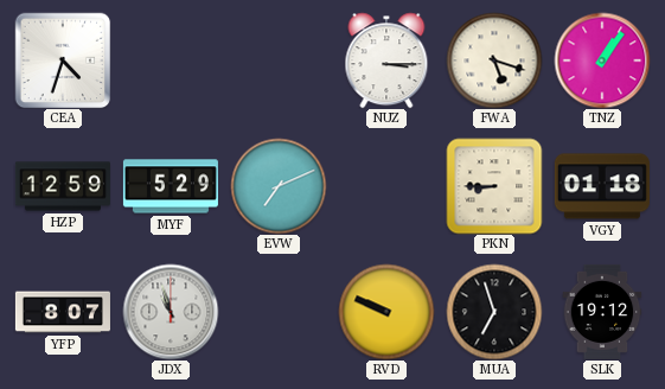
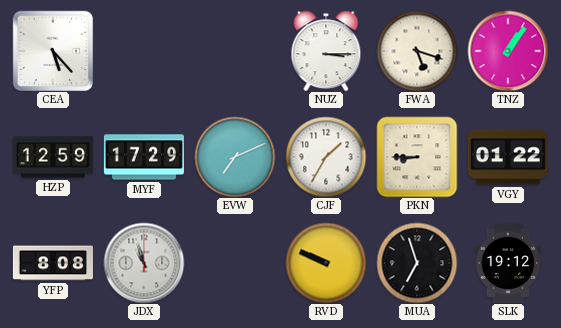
CEA: 4:33 -> 5:23
MYF: 5:29 -> 17:29
CJF: none -> 1:35
VGY: 01:18 -> 01:22
YFP: 8:07 -> 8:08
